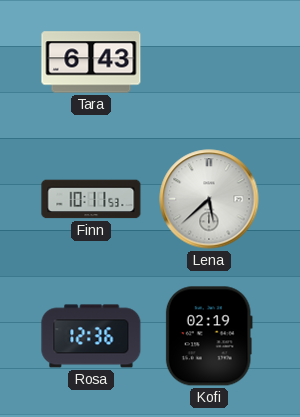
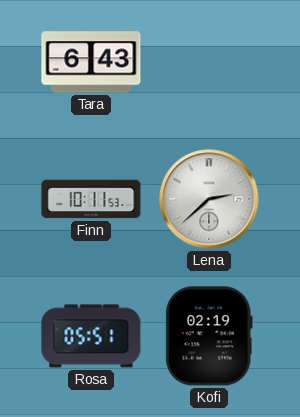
Lena: 5:38 -> 2:38
Rosa: 12:36 -> 05:51
